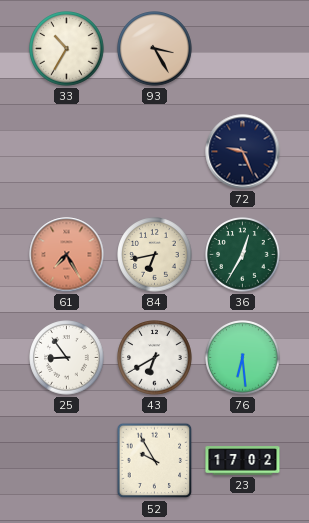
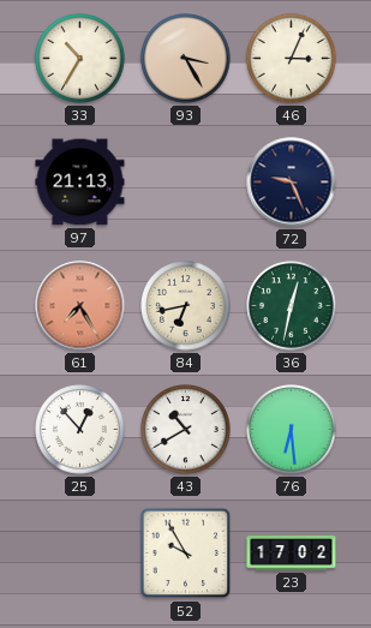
46: none -> 3:04
97: none -> 21:13
36: 12:35 -> 12:32
25: 8:54 -> 12:53
43: 6:40 -> 10:40
